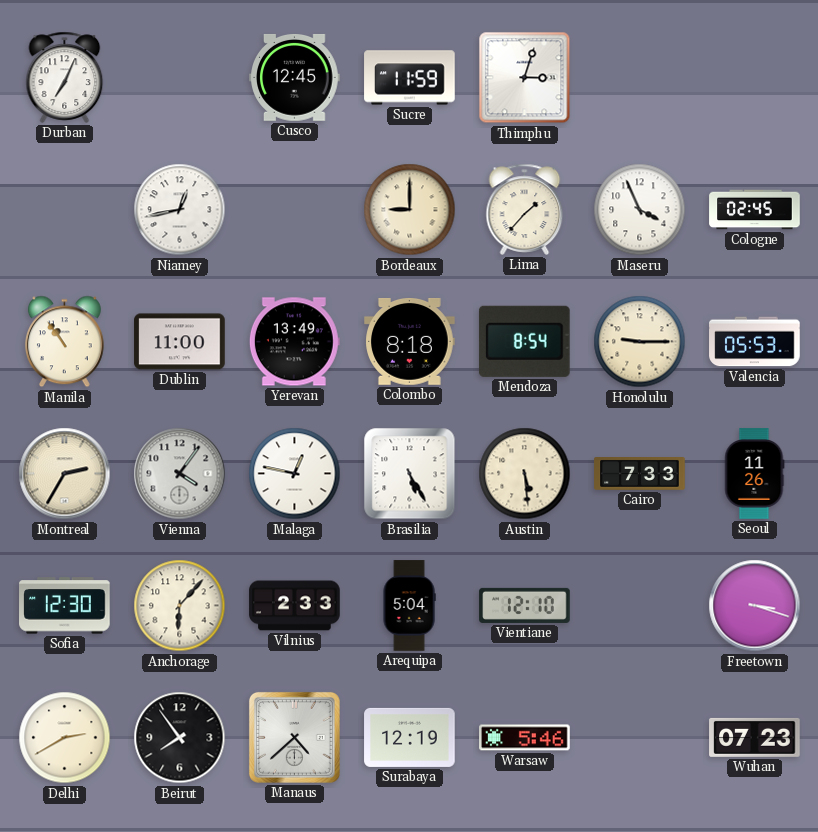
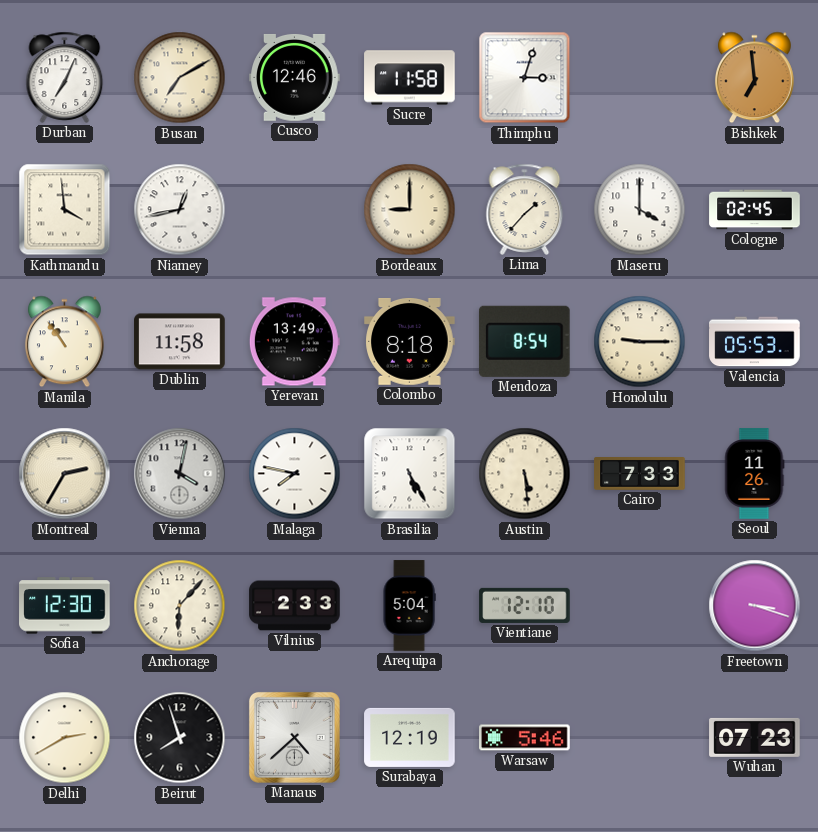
Busan: none -> 7:10
Cusco: 12:45 -> 12:46
Sucre: 11:59 -> 11:58
Bishkek: none -> 6:59
Kathmandu: none -> 3:59
Maseru: 3:56 -> 4:00
Dublin: 11:00 -> 11:58
Vienna: 4:06 -> 4:02
Malaga: 12:47 -> 7:47
Beirut: 7:54 -> 7:57
